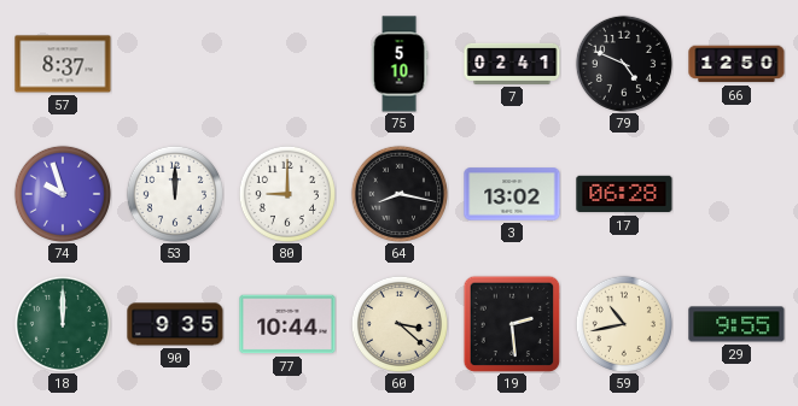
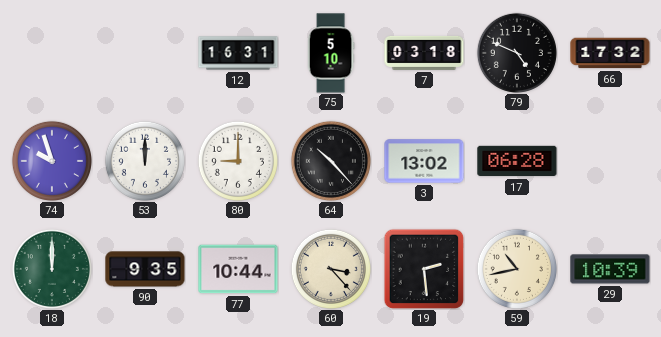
57: 8:37 -> none
12: none -> 16:31
7: 02:41 -> 03:18
66: 12:50 -> 17:32
64: 8:17 -> 10:23
60: 3:22 -> 3:23
29: 9:55 -> 10:39
